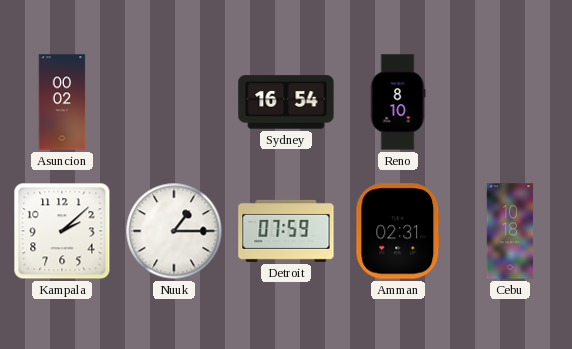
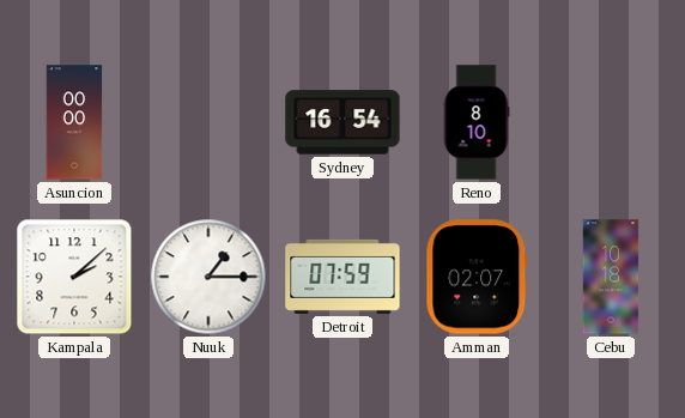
Asuncion: 00:02 -> 00:00
Amman: 02:31 -> 02:07
